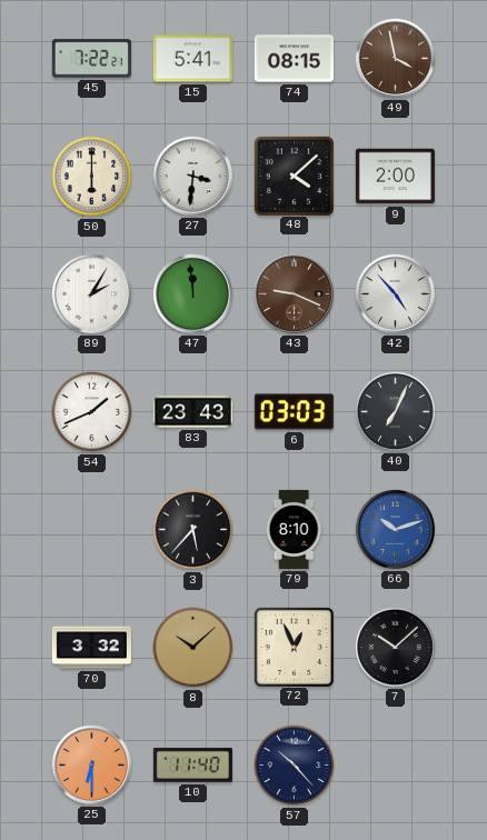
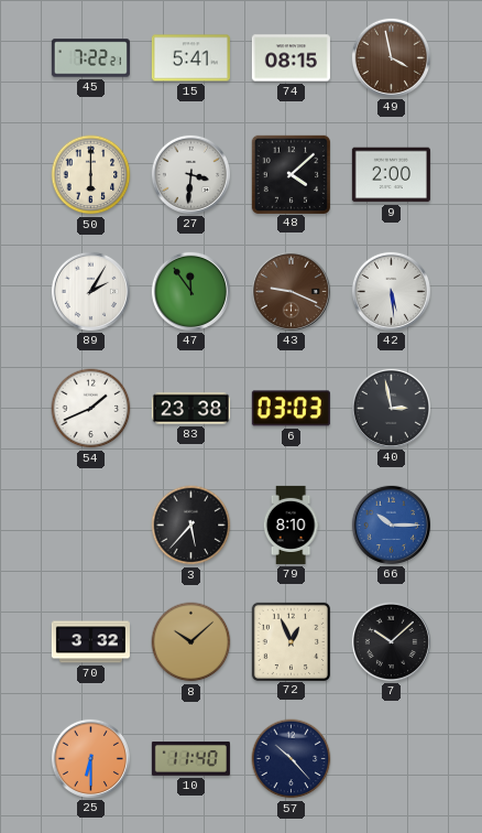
47: 11:59 -> 11:54
42: 4:53 -> 5:29
83: 23:43 -> 23:38
40: 7:04 -> 2:58
66: 10:12 -> 10:15
